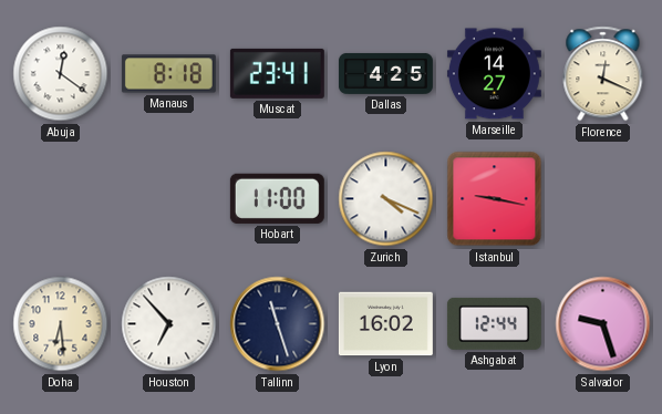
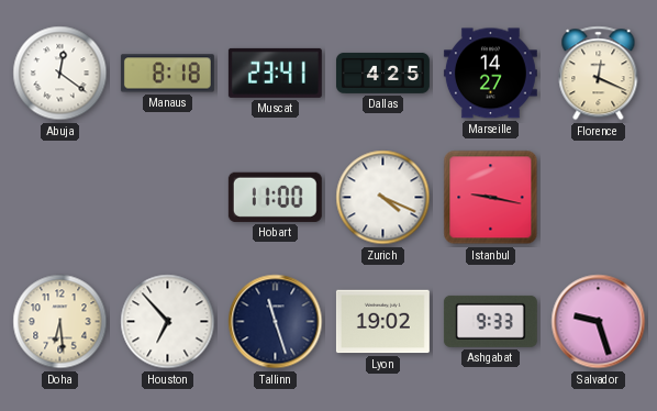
Lyon: 16:02 -> 19:02
Ashgabat: 12:44 -> 9:33
